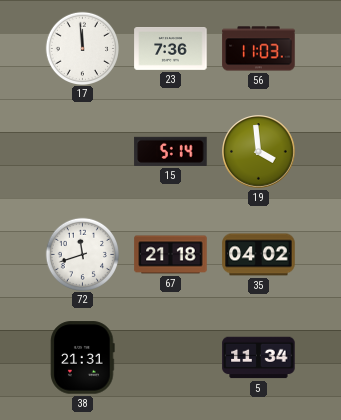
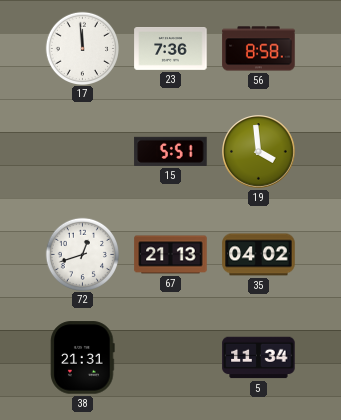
56: 11:03 -> 8:58
15: 5:14 -> 5:51
72: 11:42 -> 12:42
67: 21:18 -> 21:13
